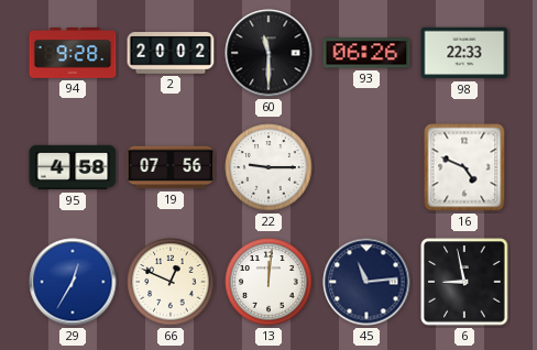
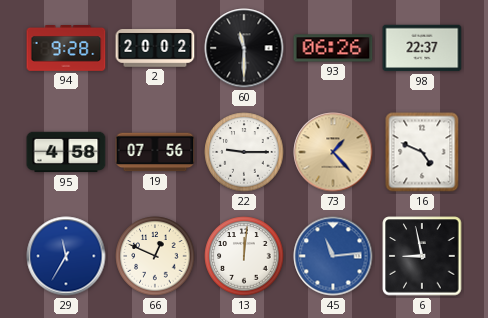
98: 22:33 -> 22:37
73: none -> 1:23
29: 12:35 -> 11:35
45 dial: navy -> blue
